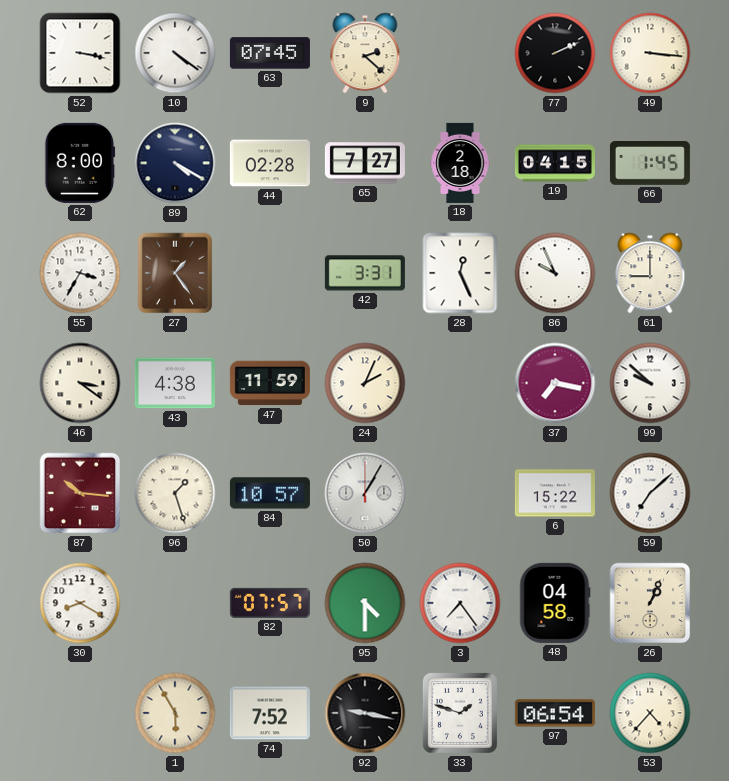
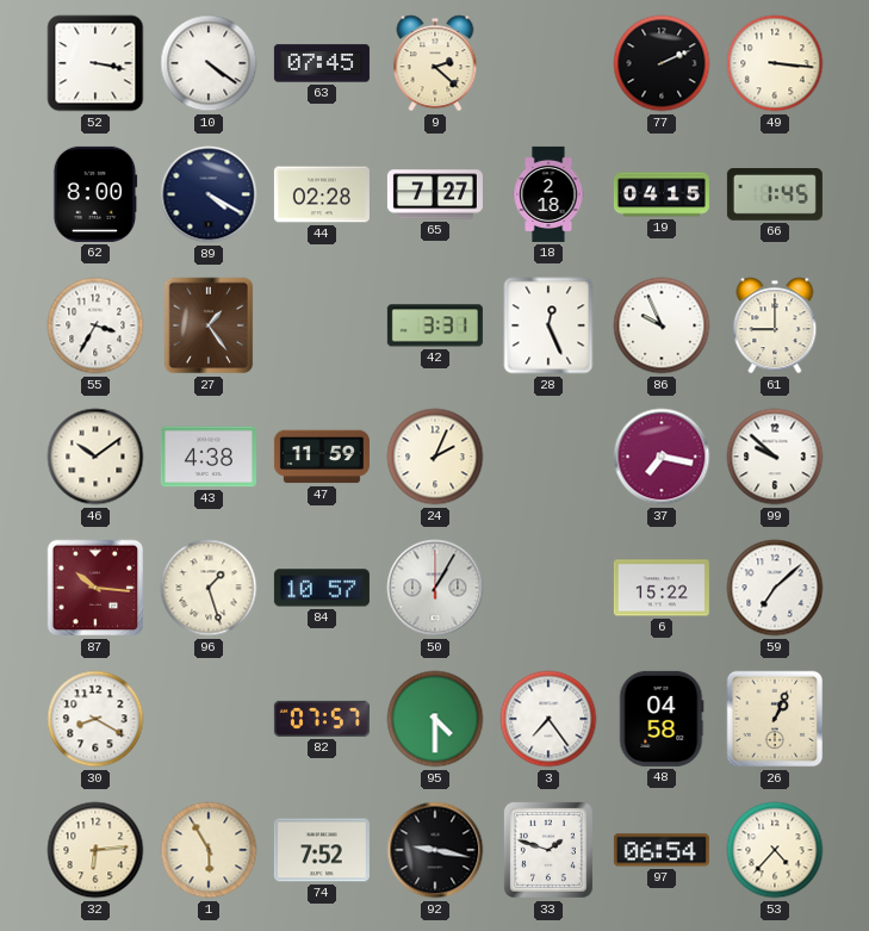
46: 3:21 -> 10:09
32: none -> 6:14
